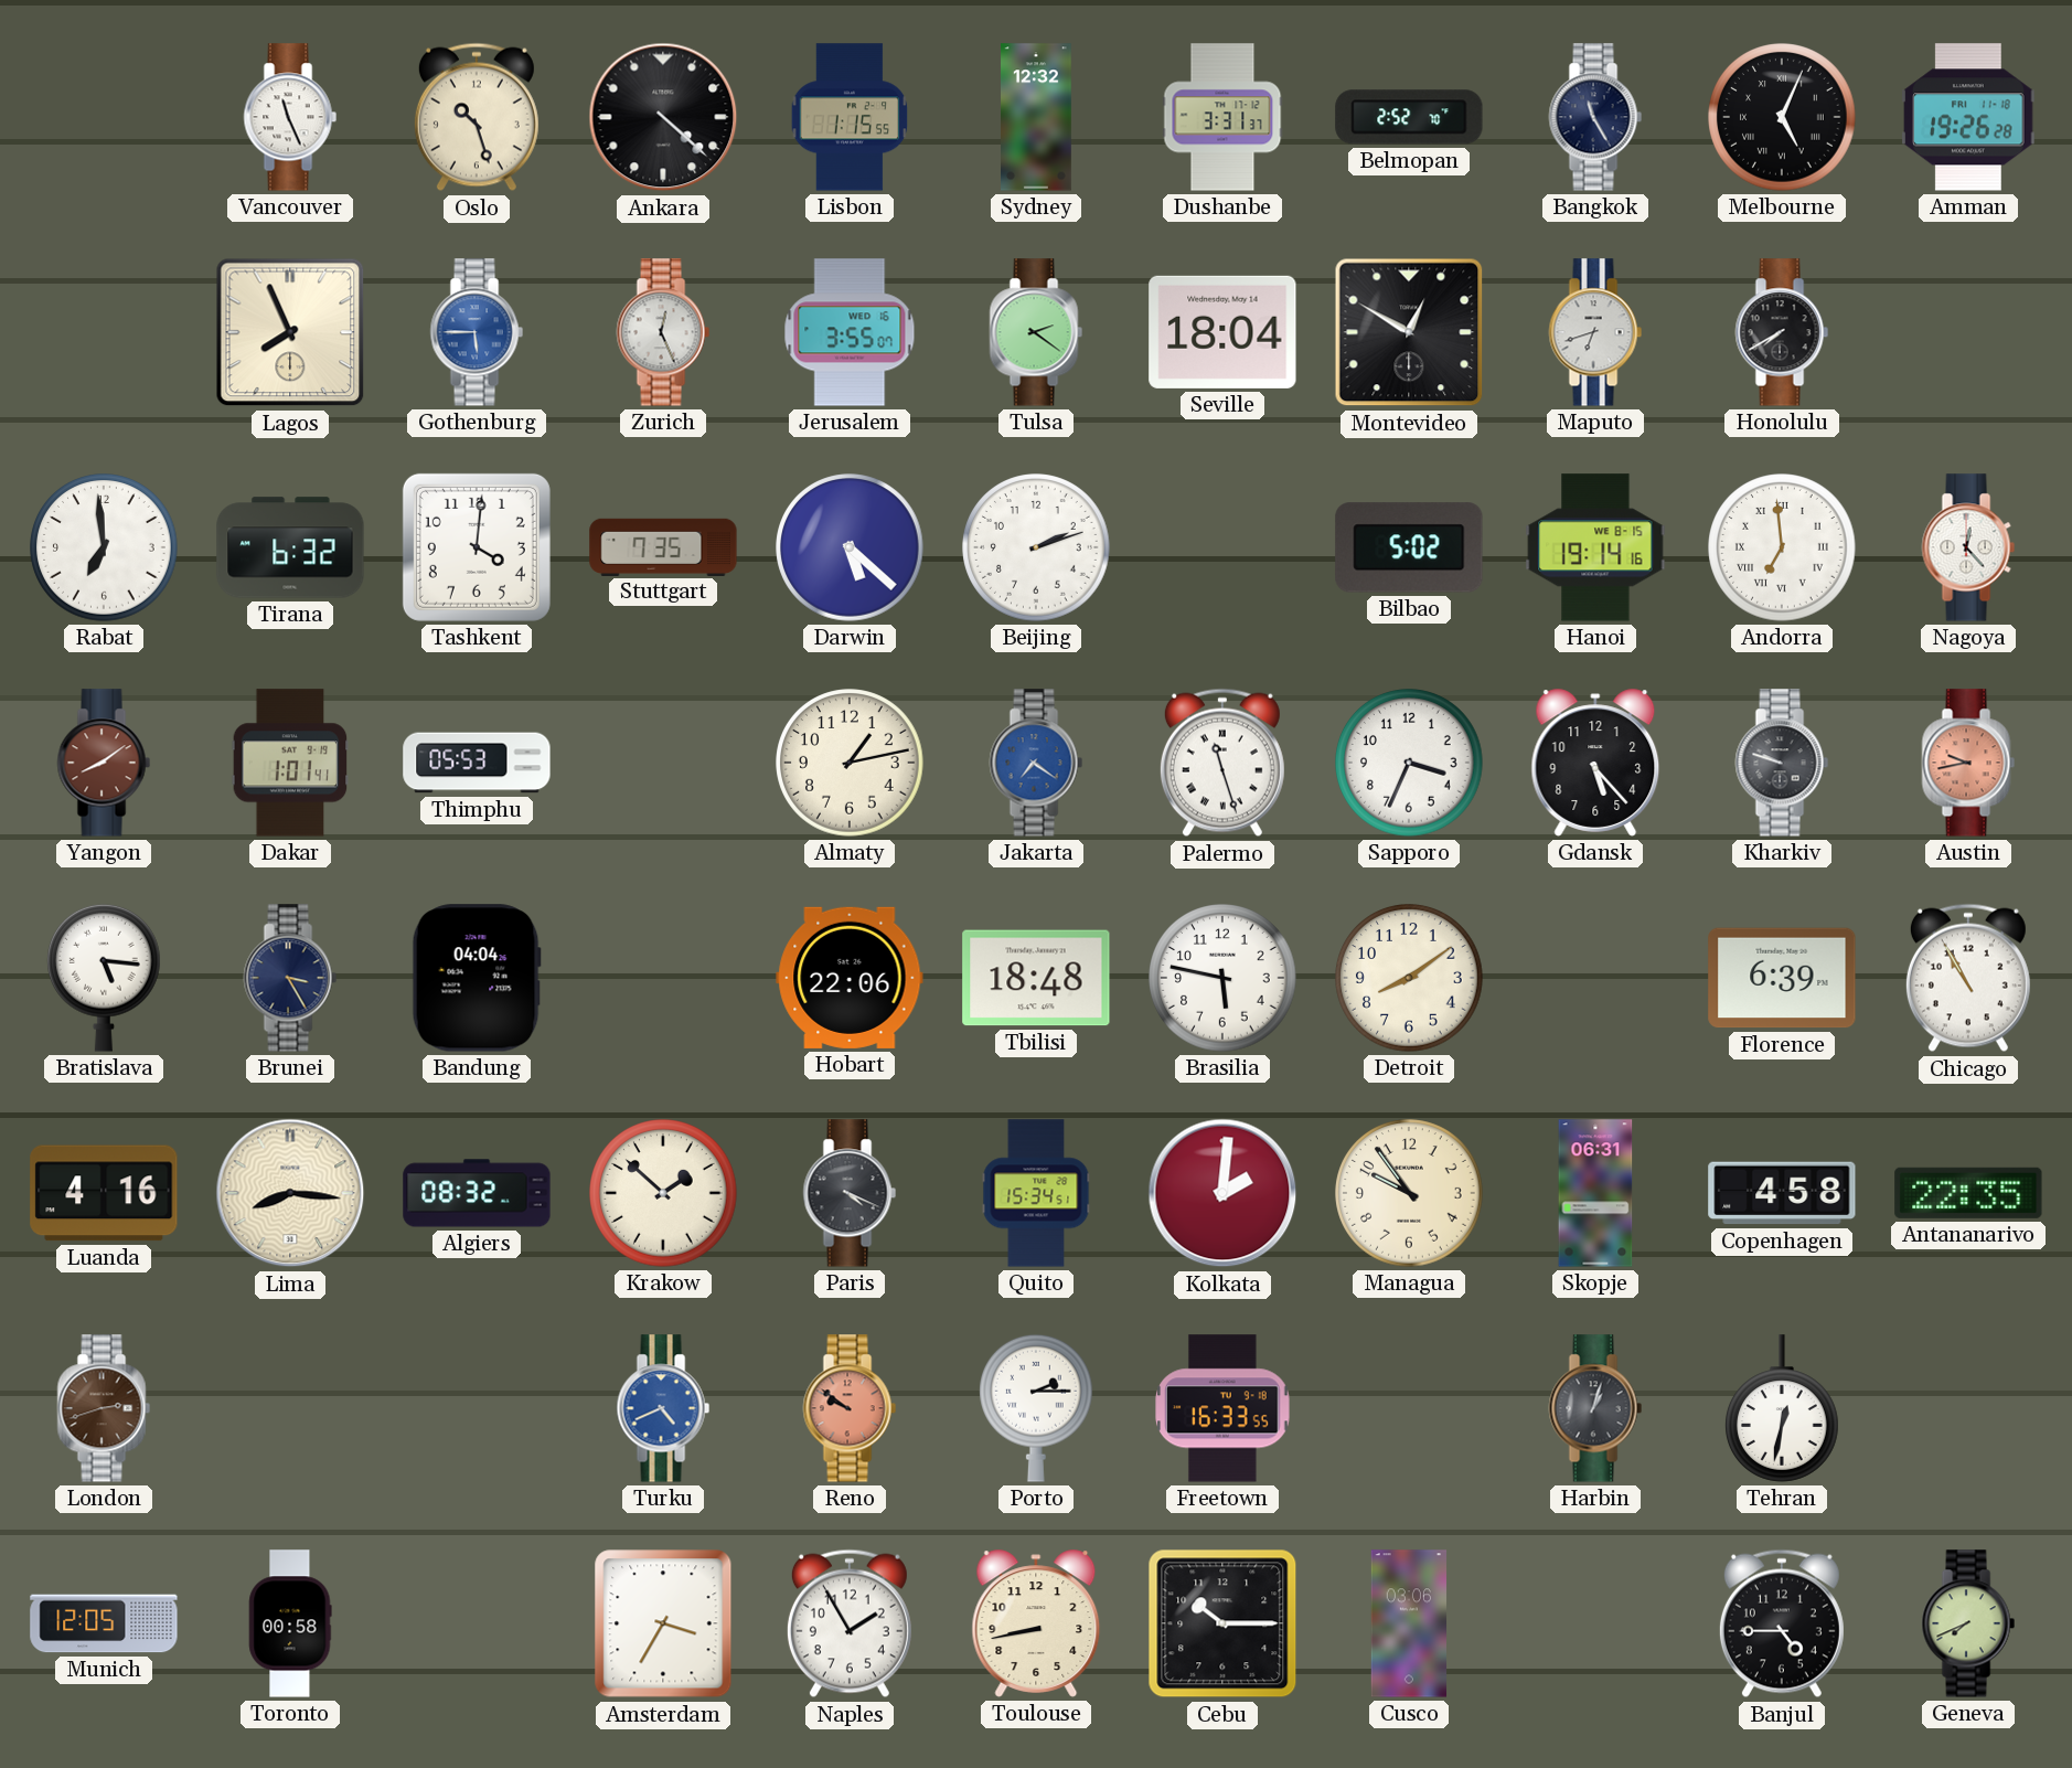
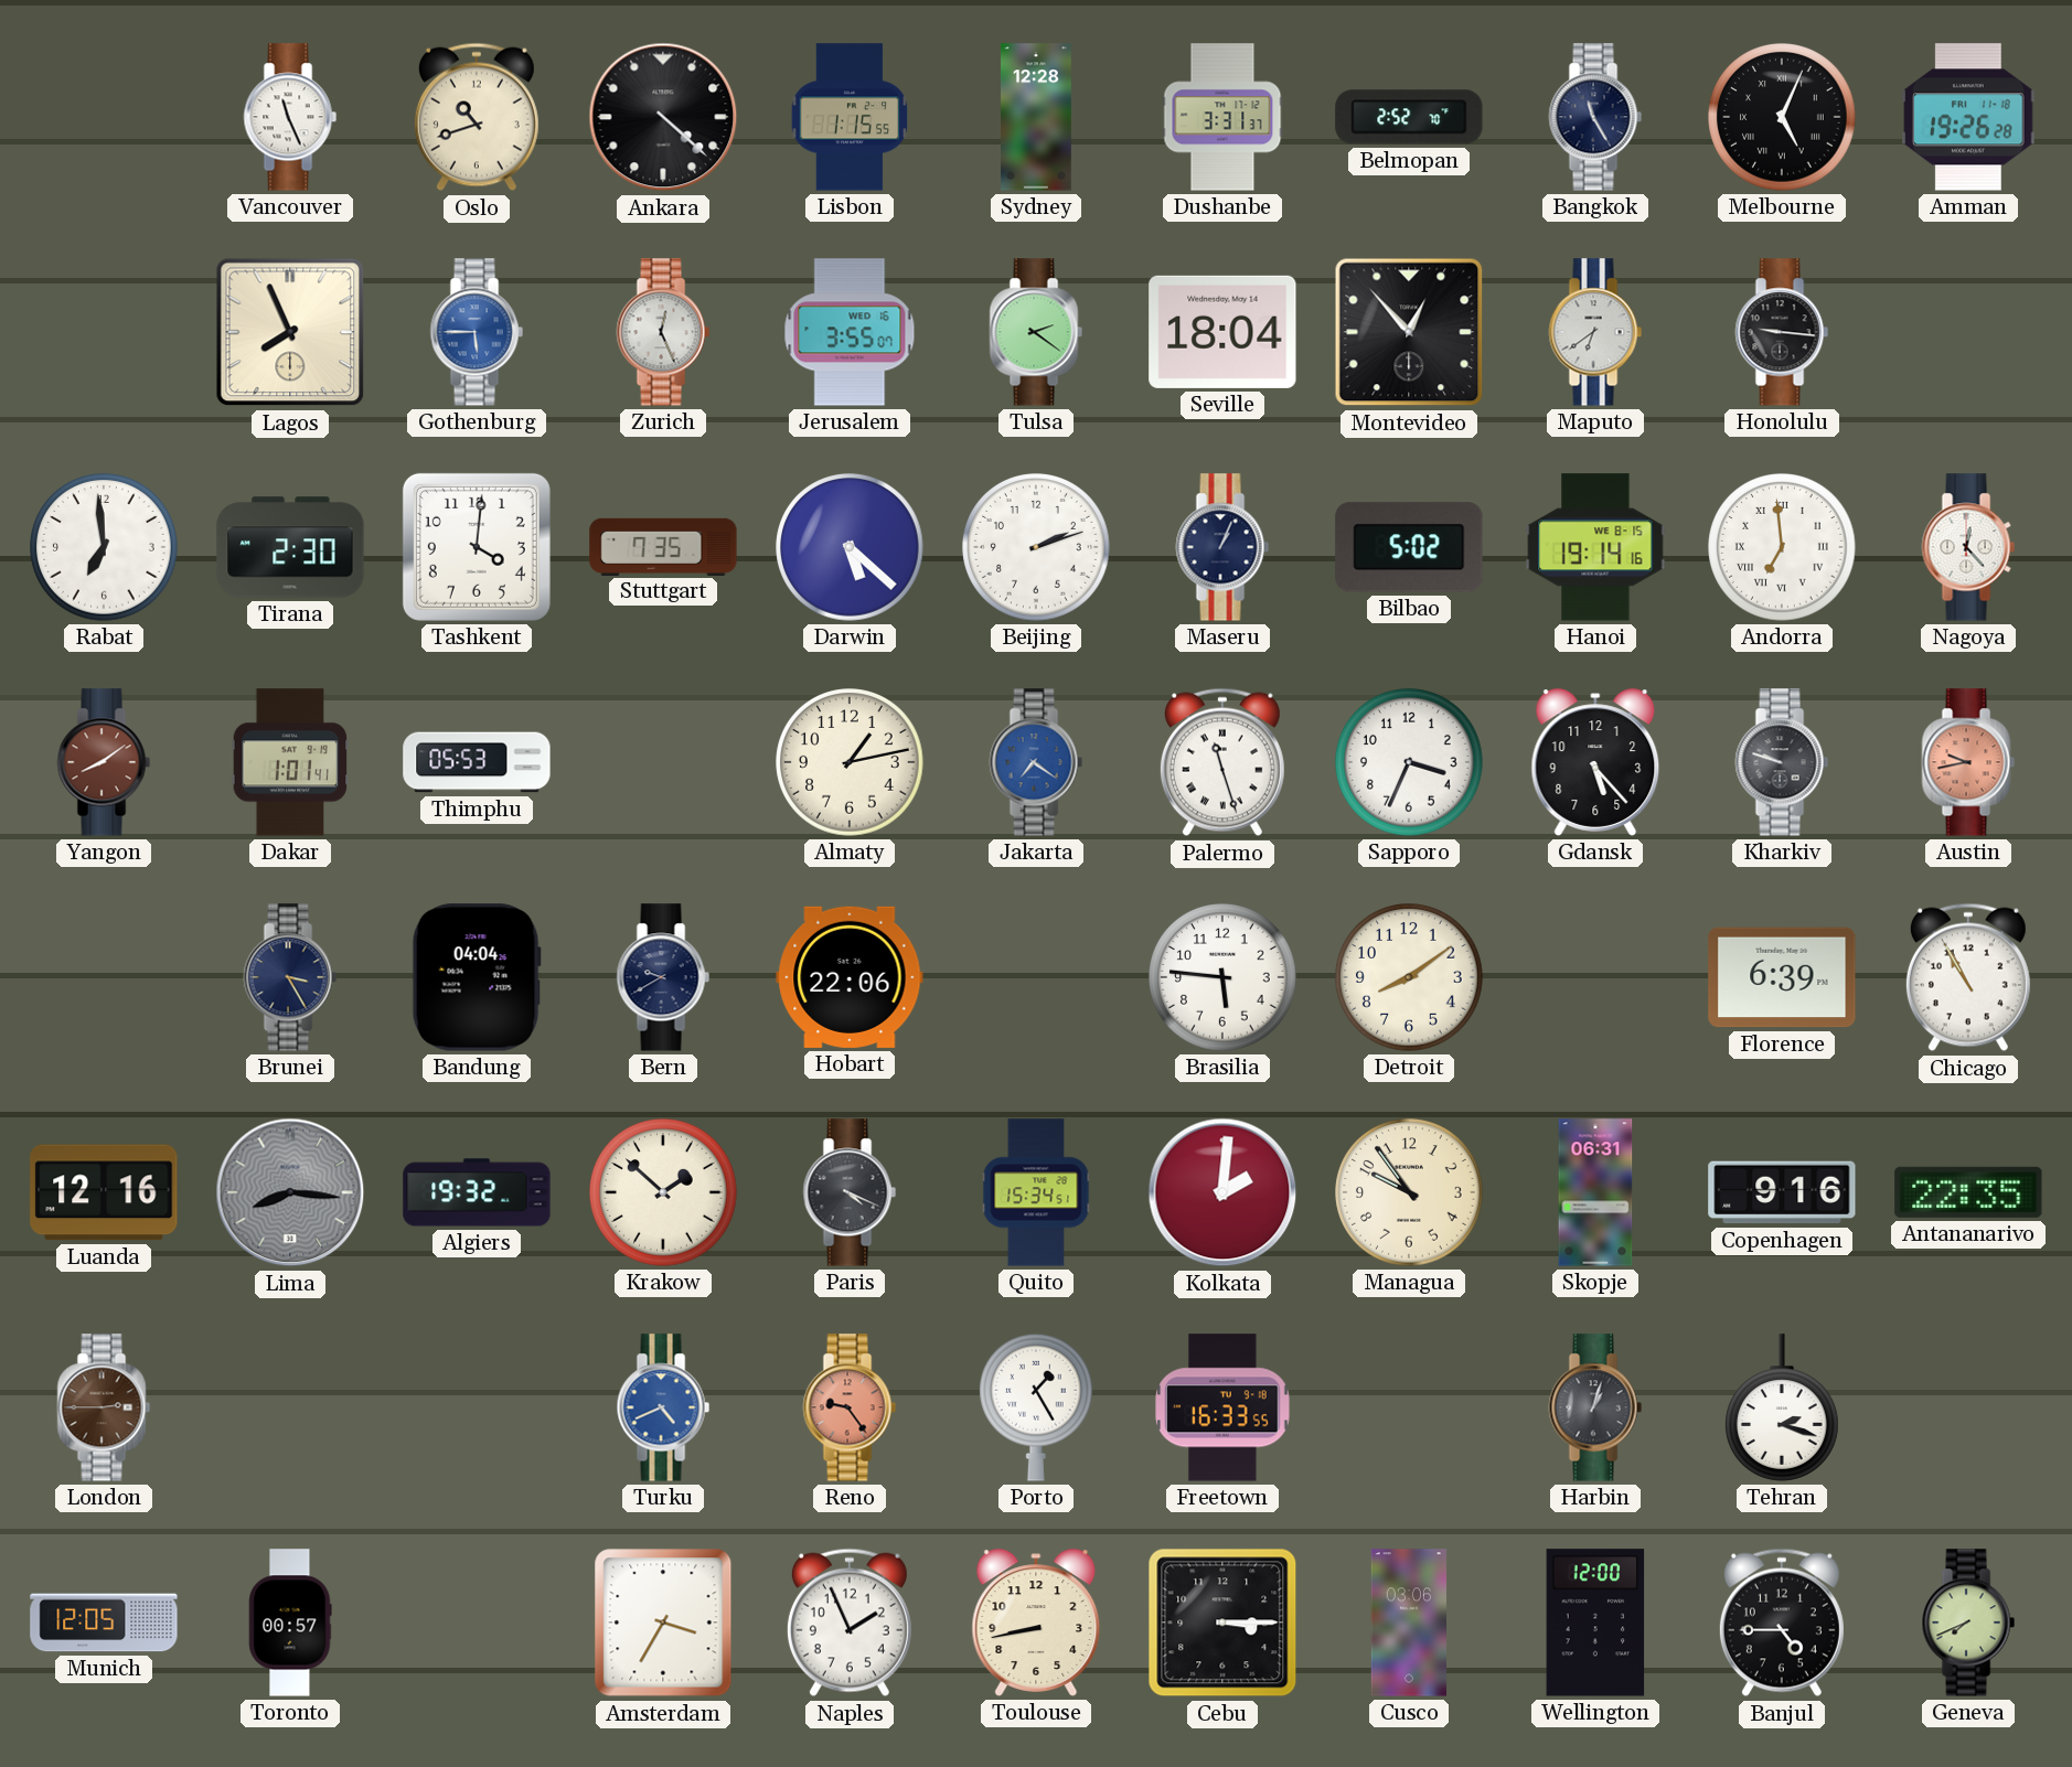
Oslo: 10:27 -> 10:42
Sydney: 12:32 -> 12:28
Montevideo: 12:50 -> 12:53
Maputo: 6:42 -> 6:39
Honolulu: 7:40 -> 9:16
Tirana: 6:32 -> 2:30
Maseru: none -> 1:04
Bratislava: 5:16 -> none
Bern: none -> 9:40
Tbilisi: 18:48 -> none
Brasilia: 5:47 -> 5:46
Luanda: 4:16 -> 12:16
Lima dial: cream -> grey
Algiers: 08:32 -> 19:32
Copenhagen: 4:58 -> 9:16
London: 2:42 -> 2:45
Reno: 9:51 -> 9:24
Porto: 2:15 -> 1:25
Tehran: 12:32 -> 2:18
Toronto: 00:58 -> 00:57
Naples: 1:55 -> 1:56
Cebu: 10:15 -> 3:15
Wellington: none -> 12:00
